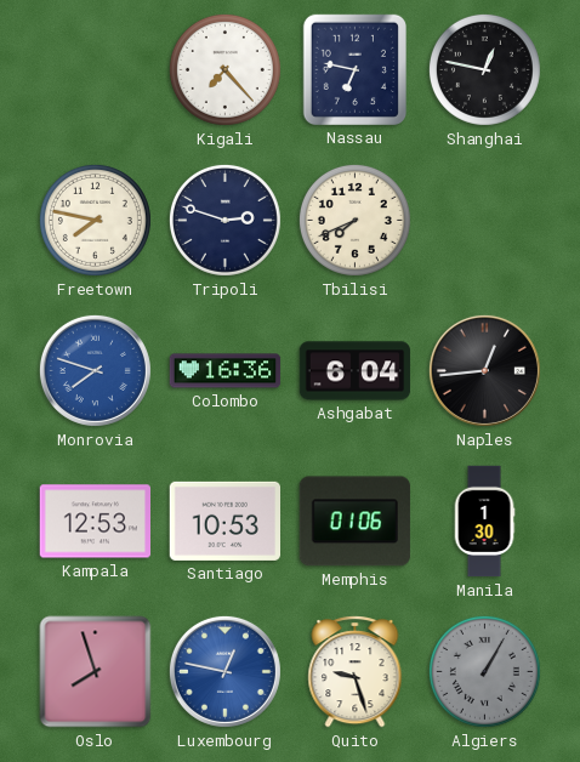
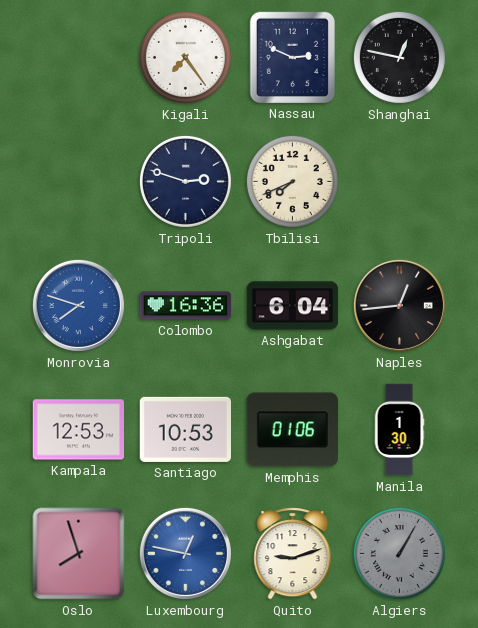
Kigali: 7:23 -> 7:24
Nassau: 6:47 -> 2:49
Freetown: 7:47 -> none
Quito: 9:27 -> 9:12
